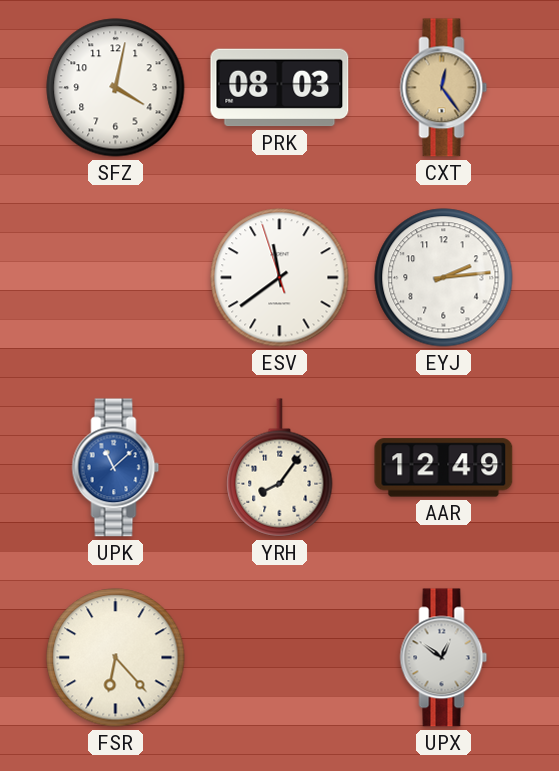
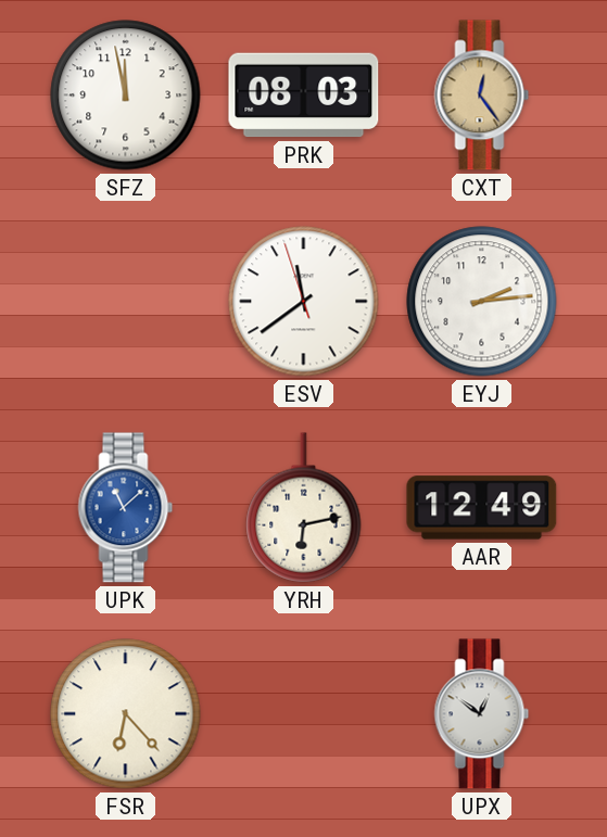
SFZ: 4:02 -> 11:58
YRH: 8:06 -> 6:13
